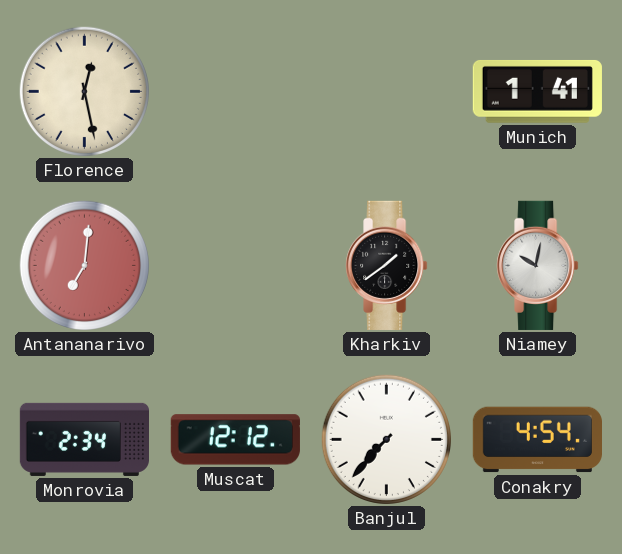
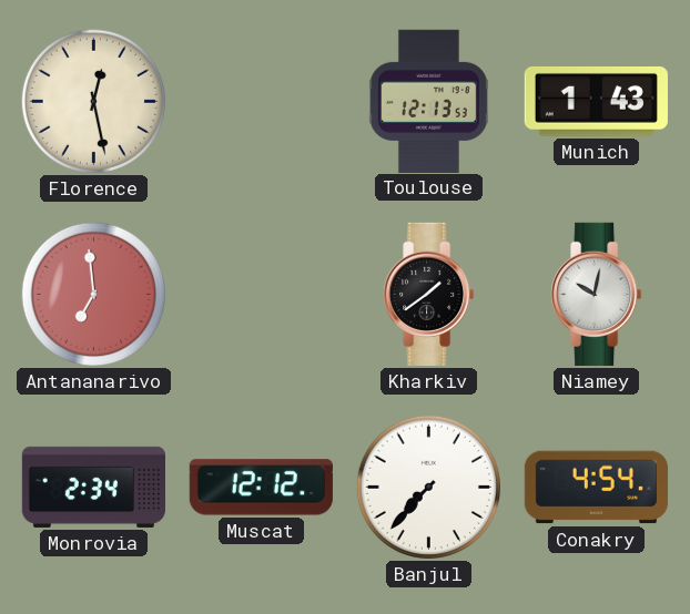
Toulouse: none -> 12:13
Munich: 1:41 -> 1:43
Antananarivo: 7:01 -> 6:59
